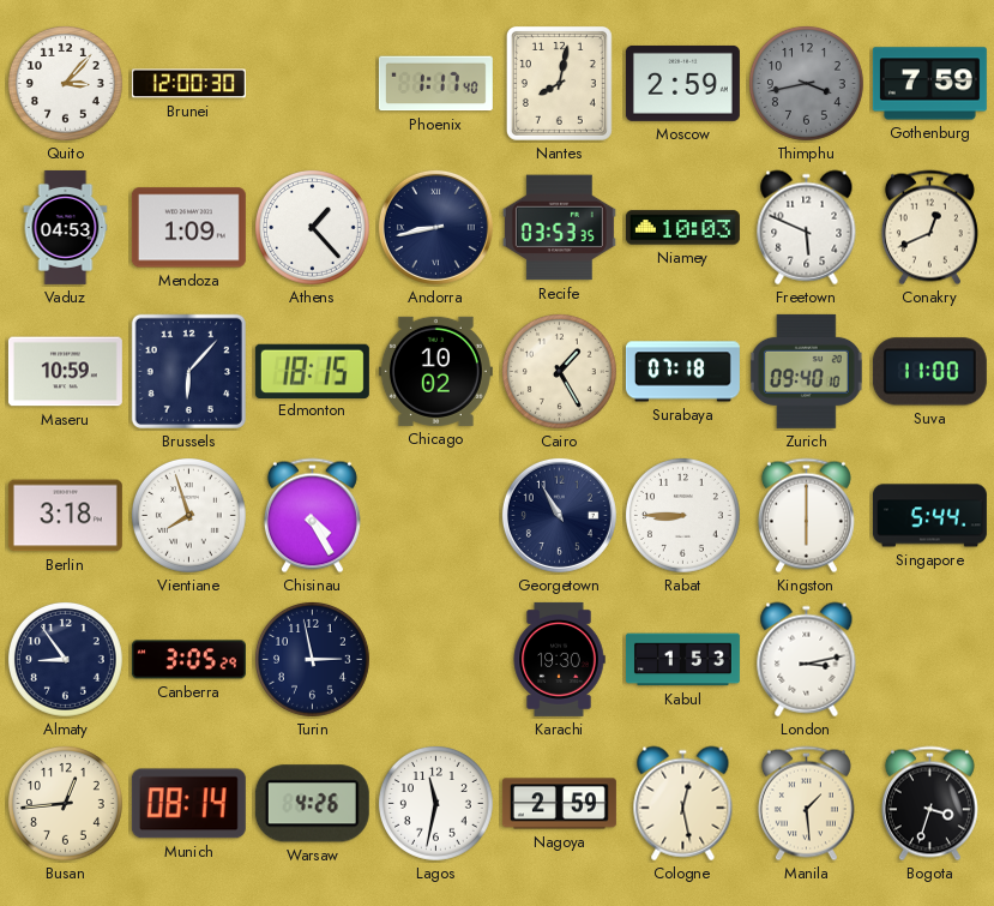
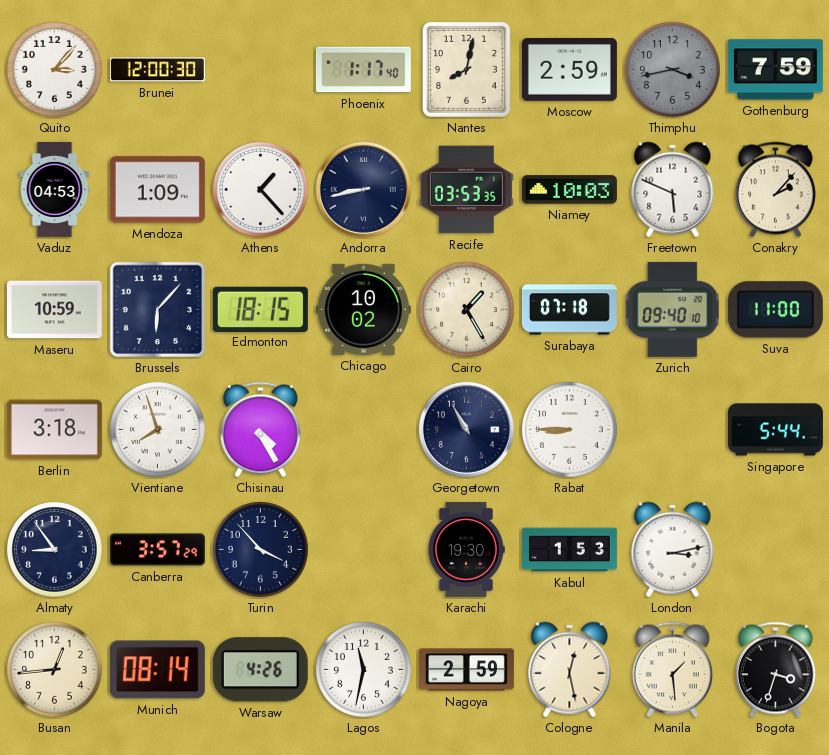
Conakry: 12:41 -> 2:07
Kingston: 6:00 -> none
Canberra: 3:05 -> 3:57
Turin: 2:58 -> 3:53
